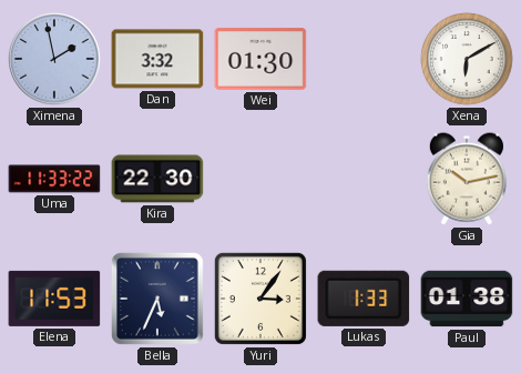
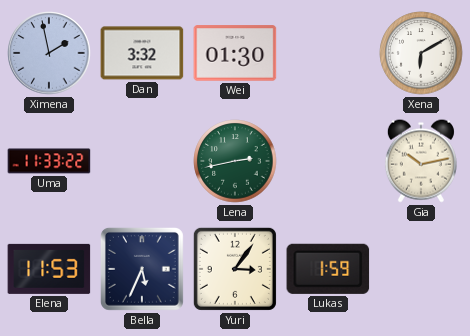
Kira: 22:30 -> none
Lena: none -> 2:43
Lukas: 1:33 -> 1:59
Paul: 01:38 -> none
